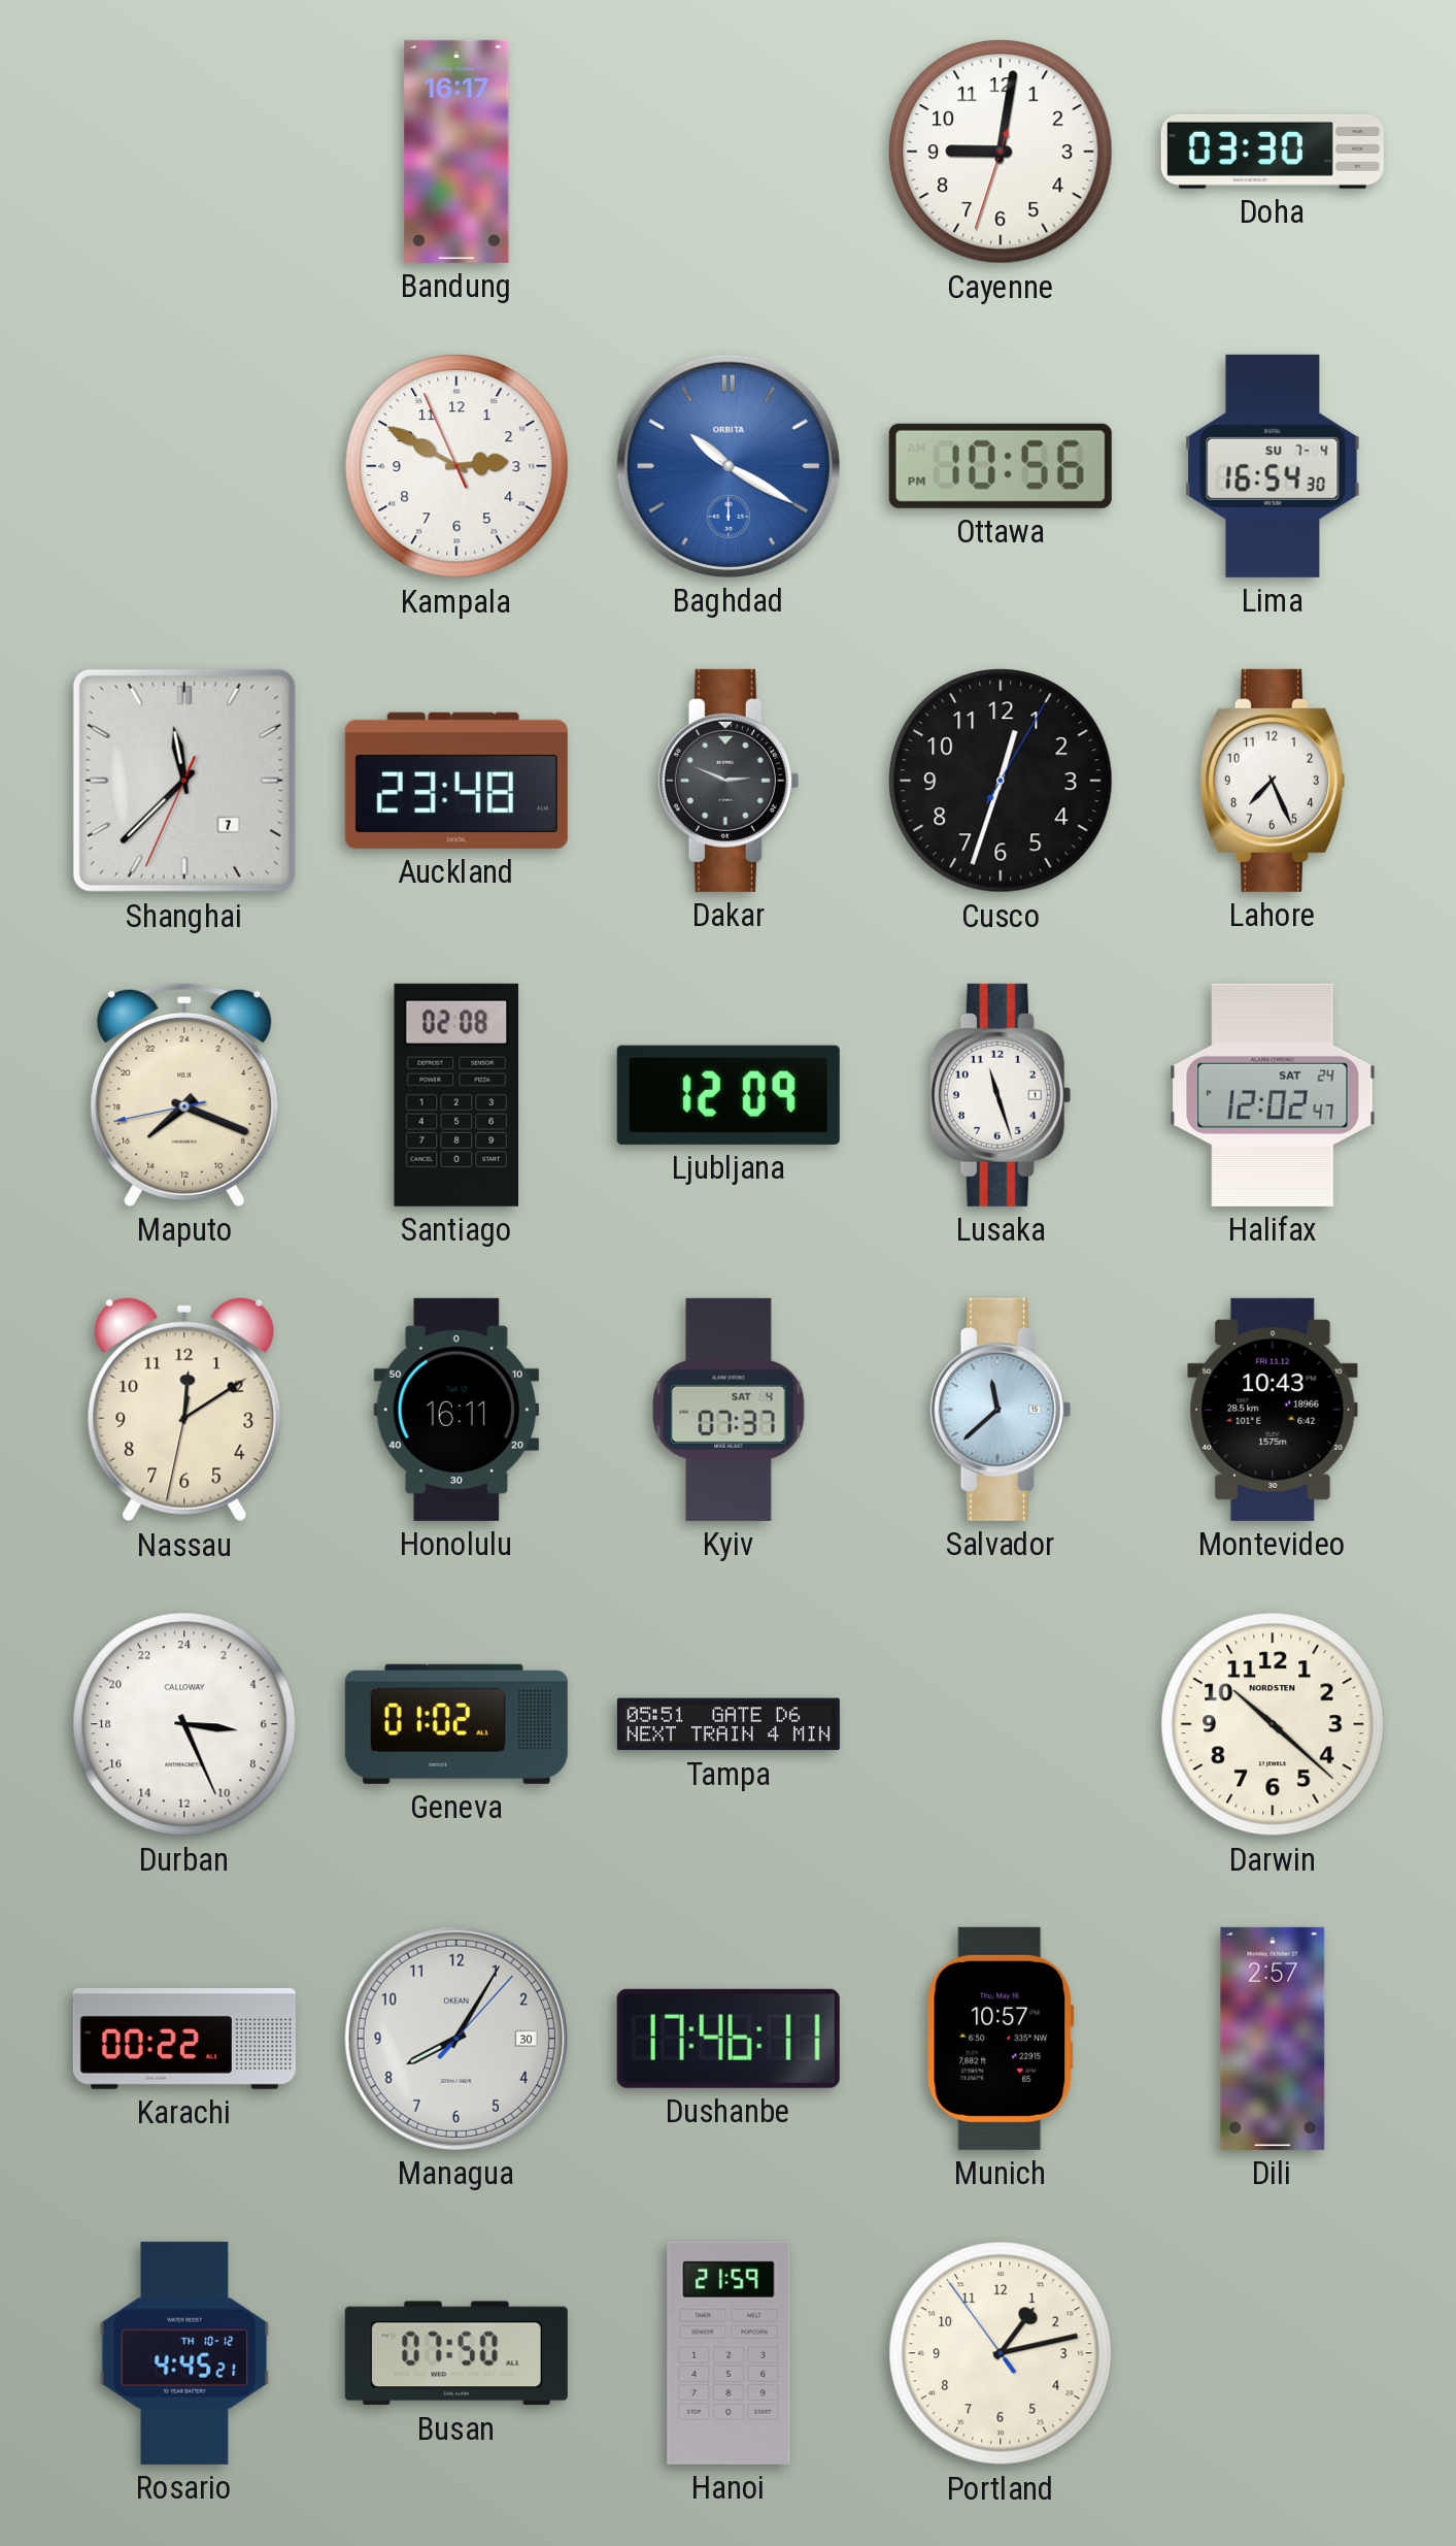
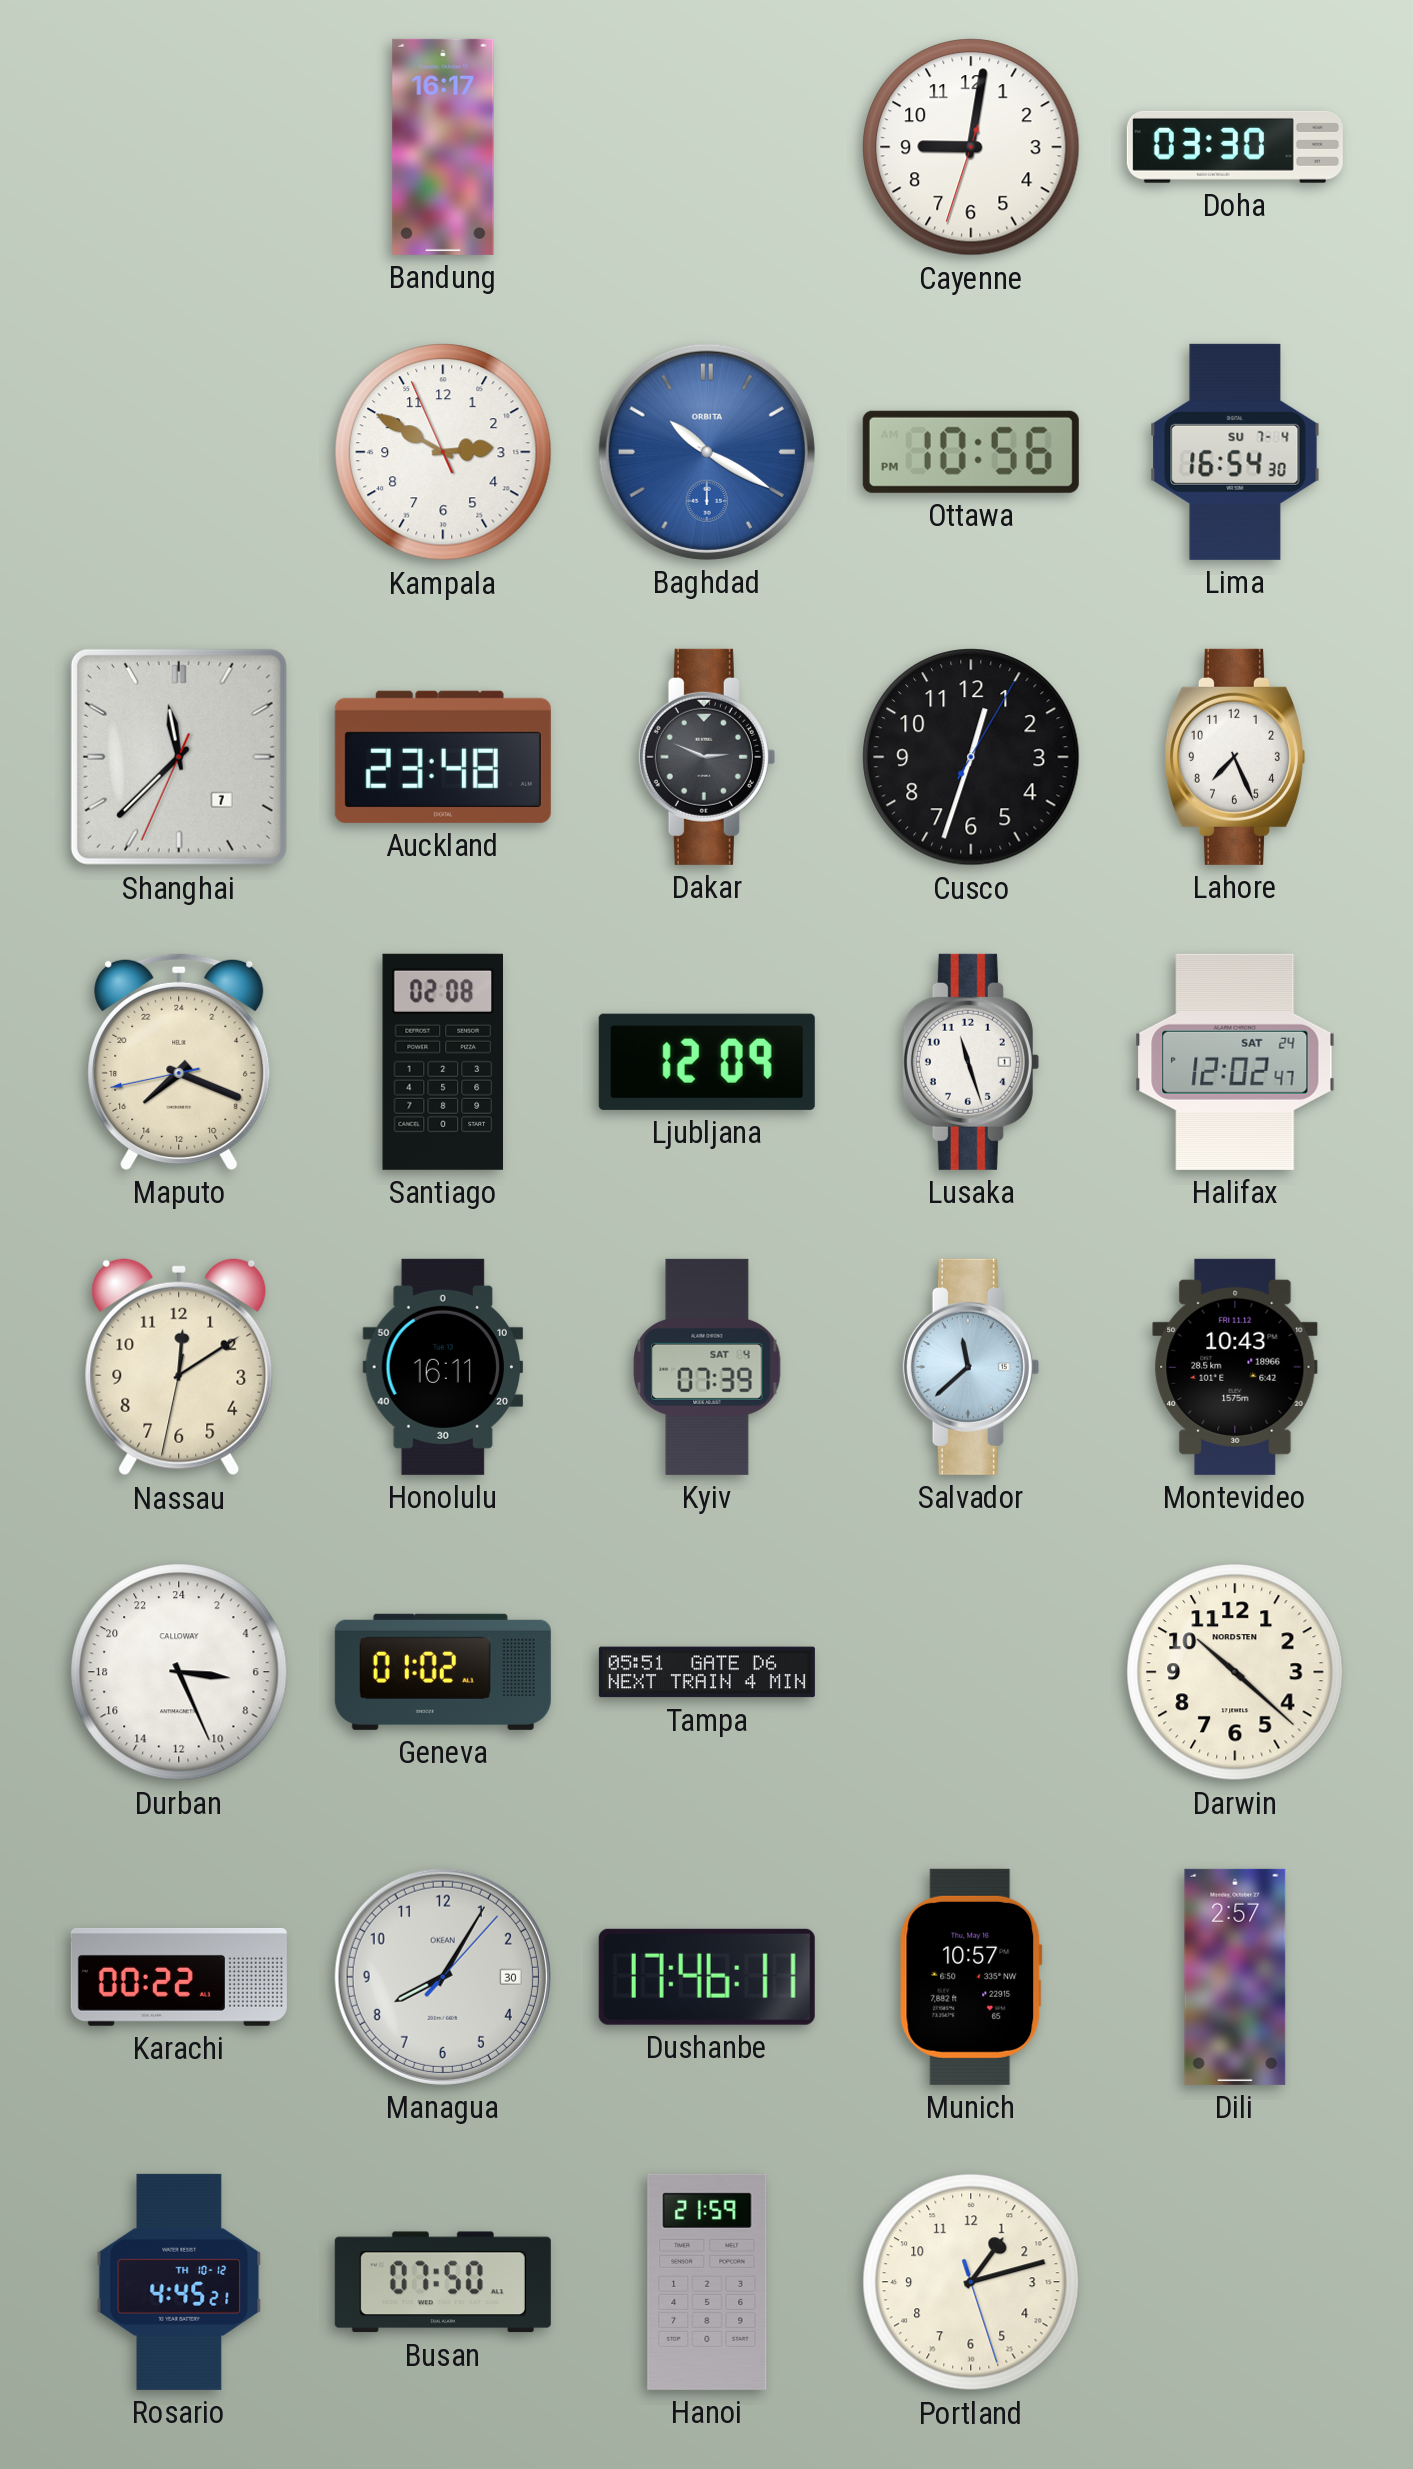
Kyiv: 07:37 -> 07:39
Portland: 1:12:54 -> 1:12:27
